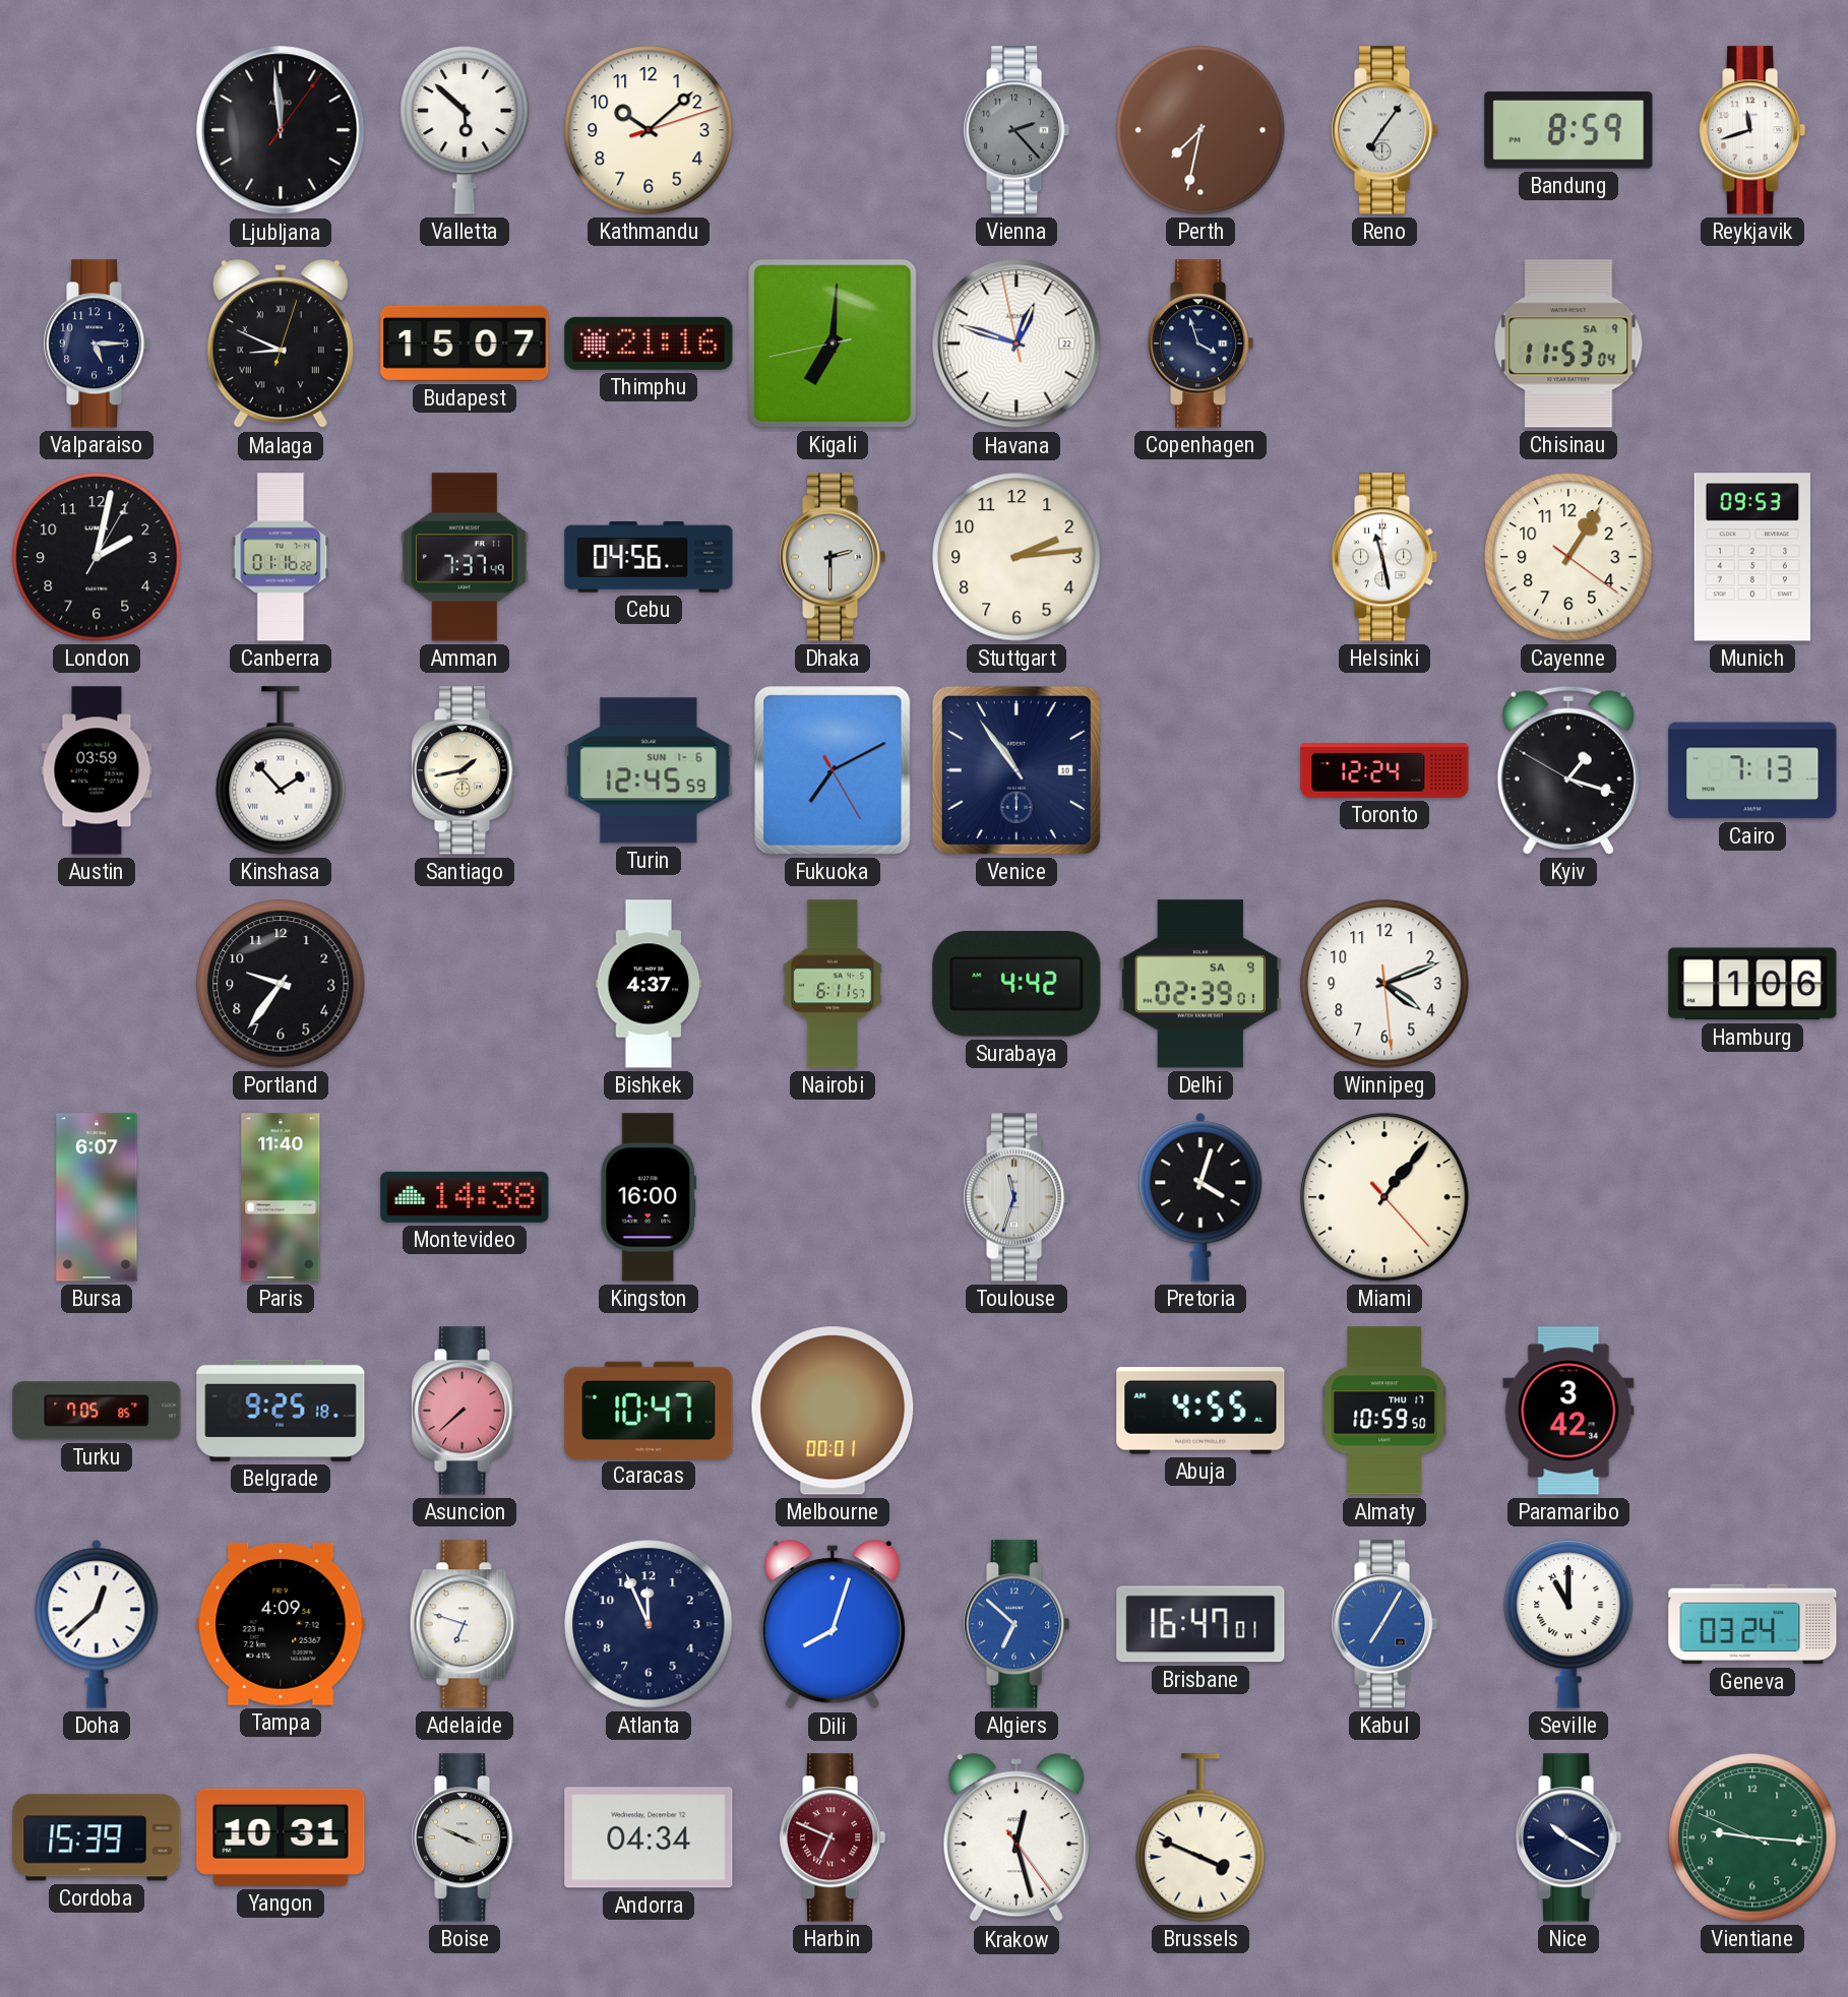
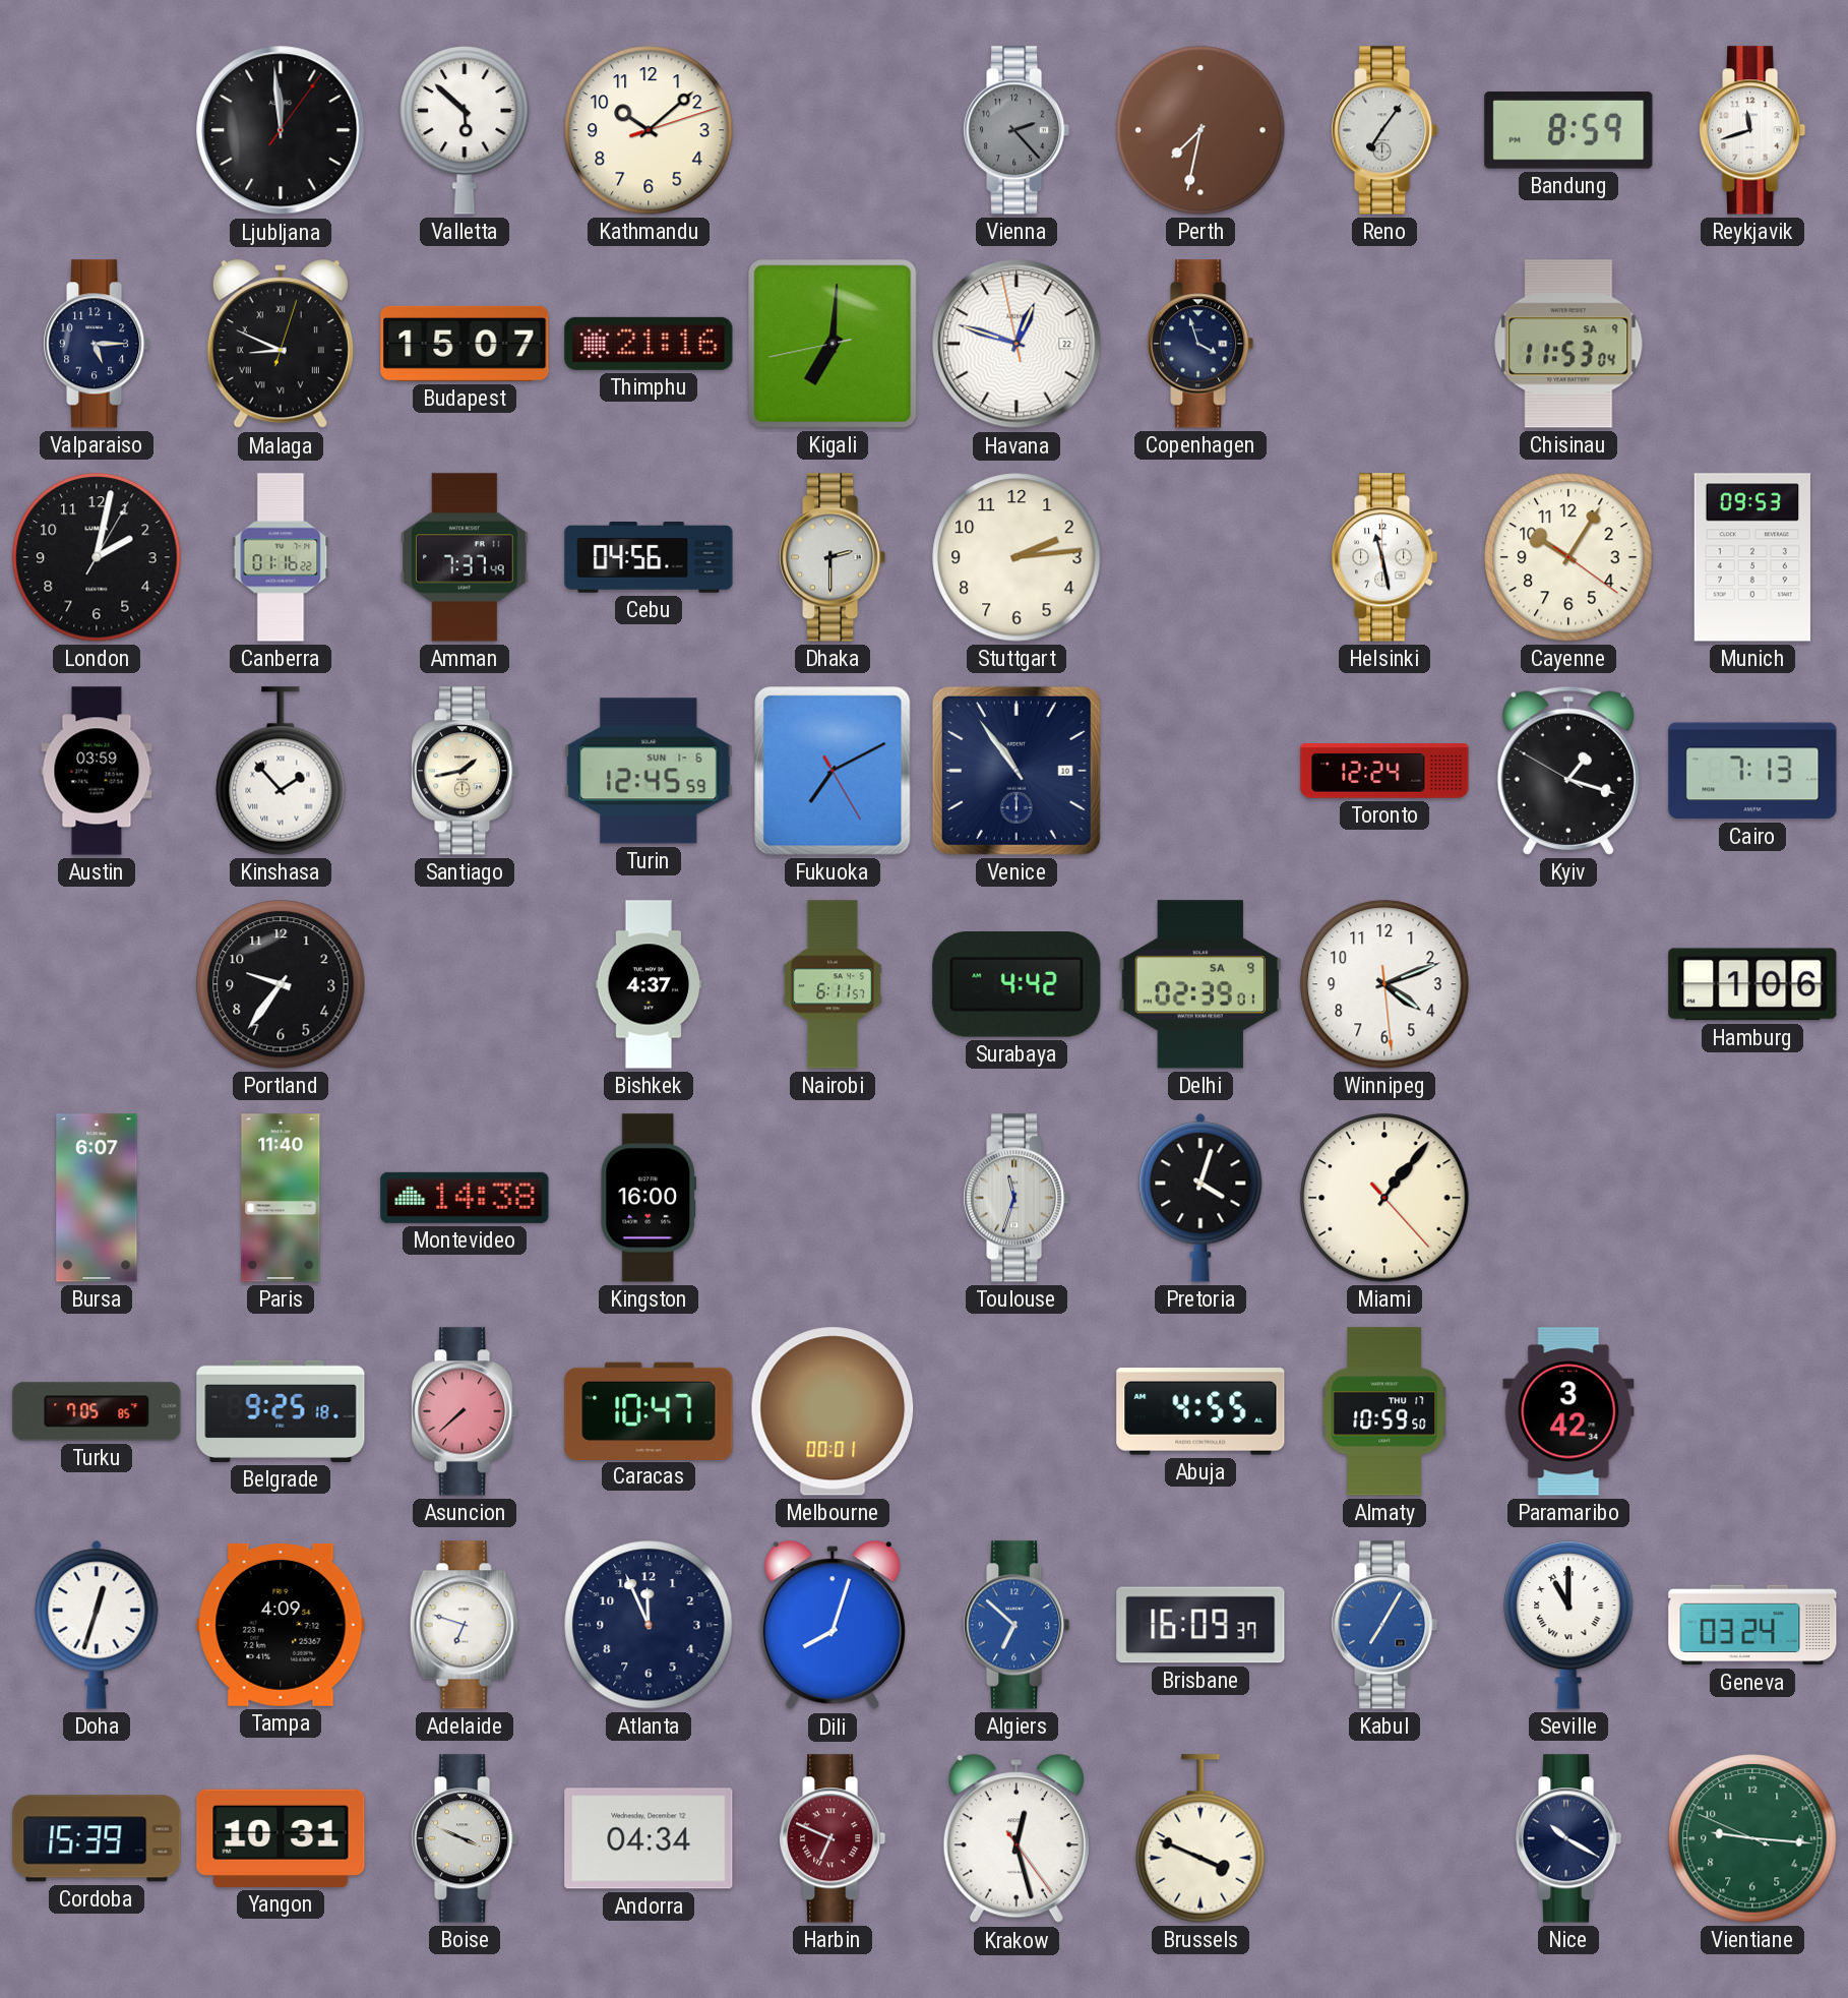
Cayenne: 1:05 -> 10:05
Doha: 12:38 -> 12:33
Brisbane: 16:47 -> 16:09
